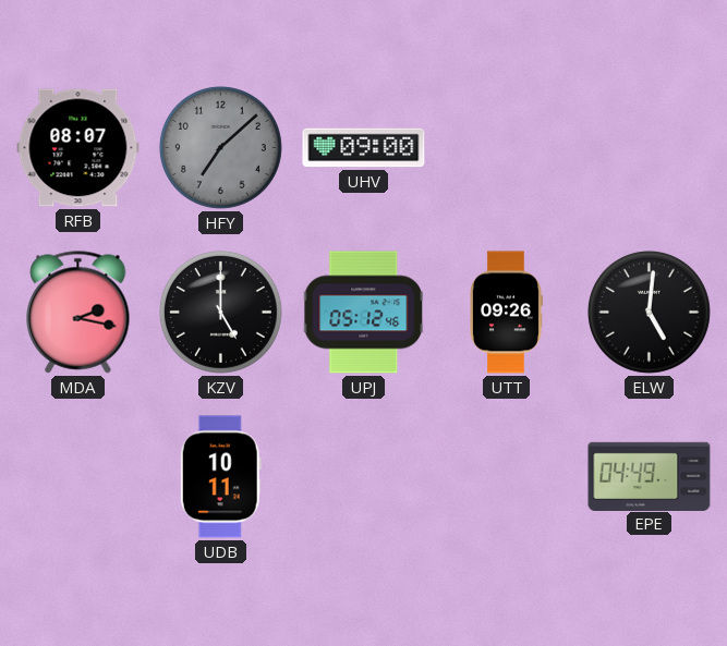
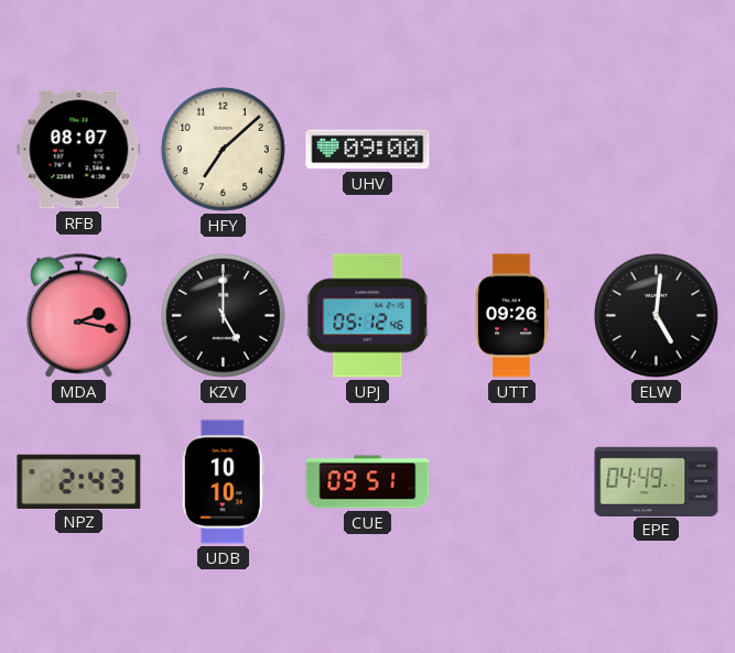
HFY dial: grey -> cream
NPZ: none -> 2:43
UDB: 10:11 -> 10:10
CUE: none -> 09:51
